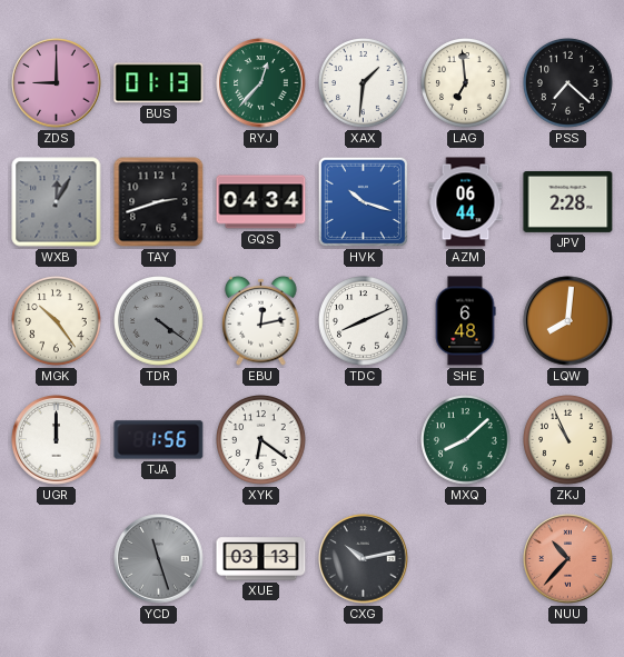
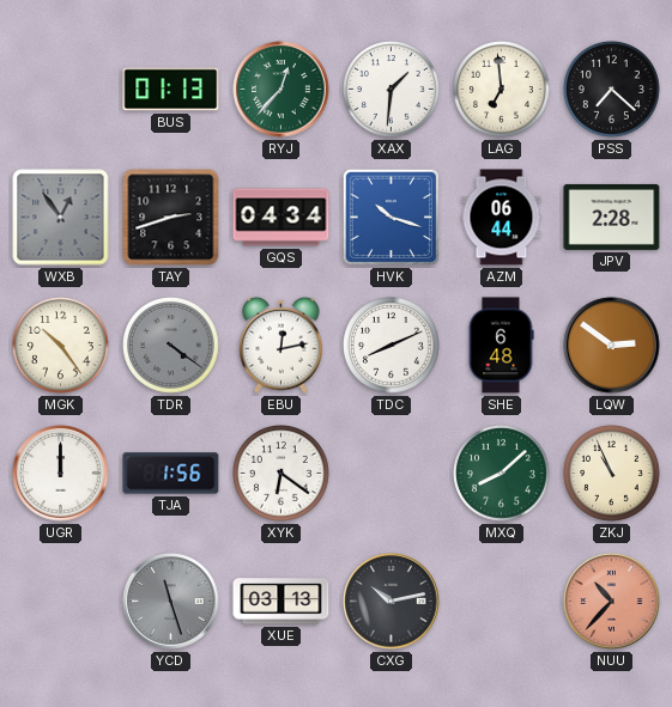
ZDS: 9:00 -> none
WXB: 12:05 -> 12:54
LQW: 8:01 -> 2:51
